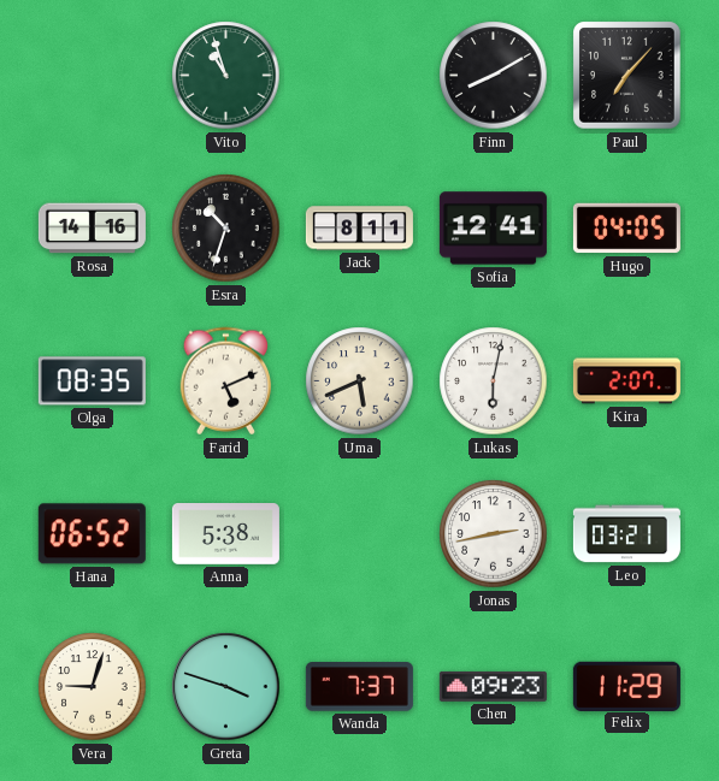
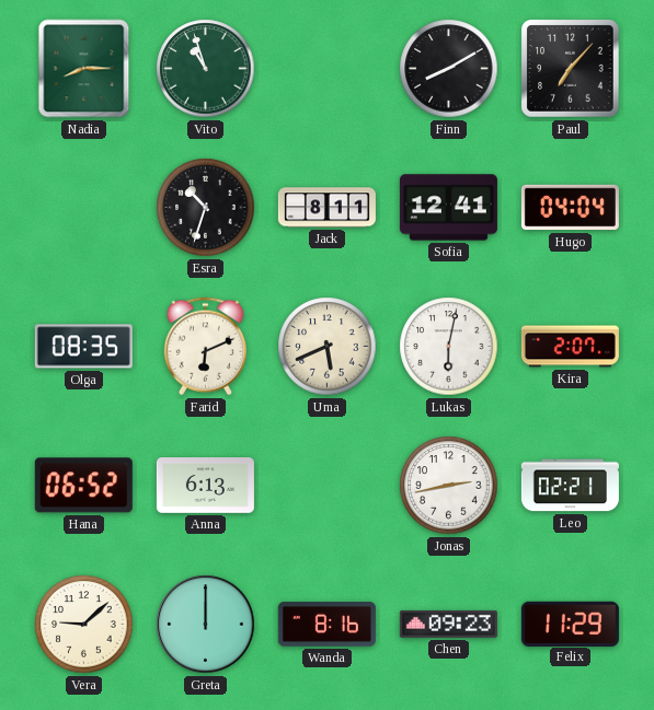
Nadia: none -> 8:15
Rosa: 14:16 -> none
Hugo: 04:05 -> 04:04
Farid: 5:11 -> 6:11
Anna: 5:38 -> 6:13
Leo: 03:21 -> 02:21
Vera: 9:03 -> 9:08
Greta: 3:48 -> 12:00
Wanda: 7:37 -> 8:16
